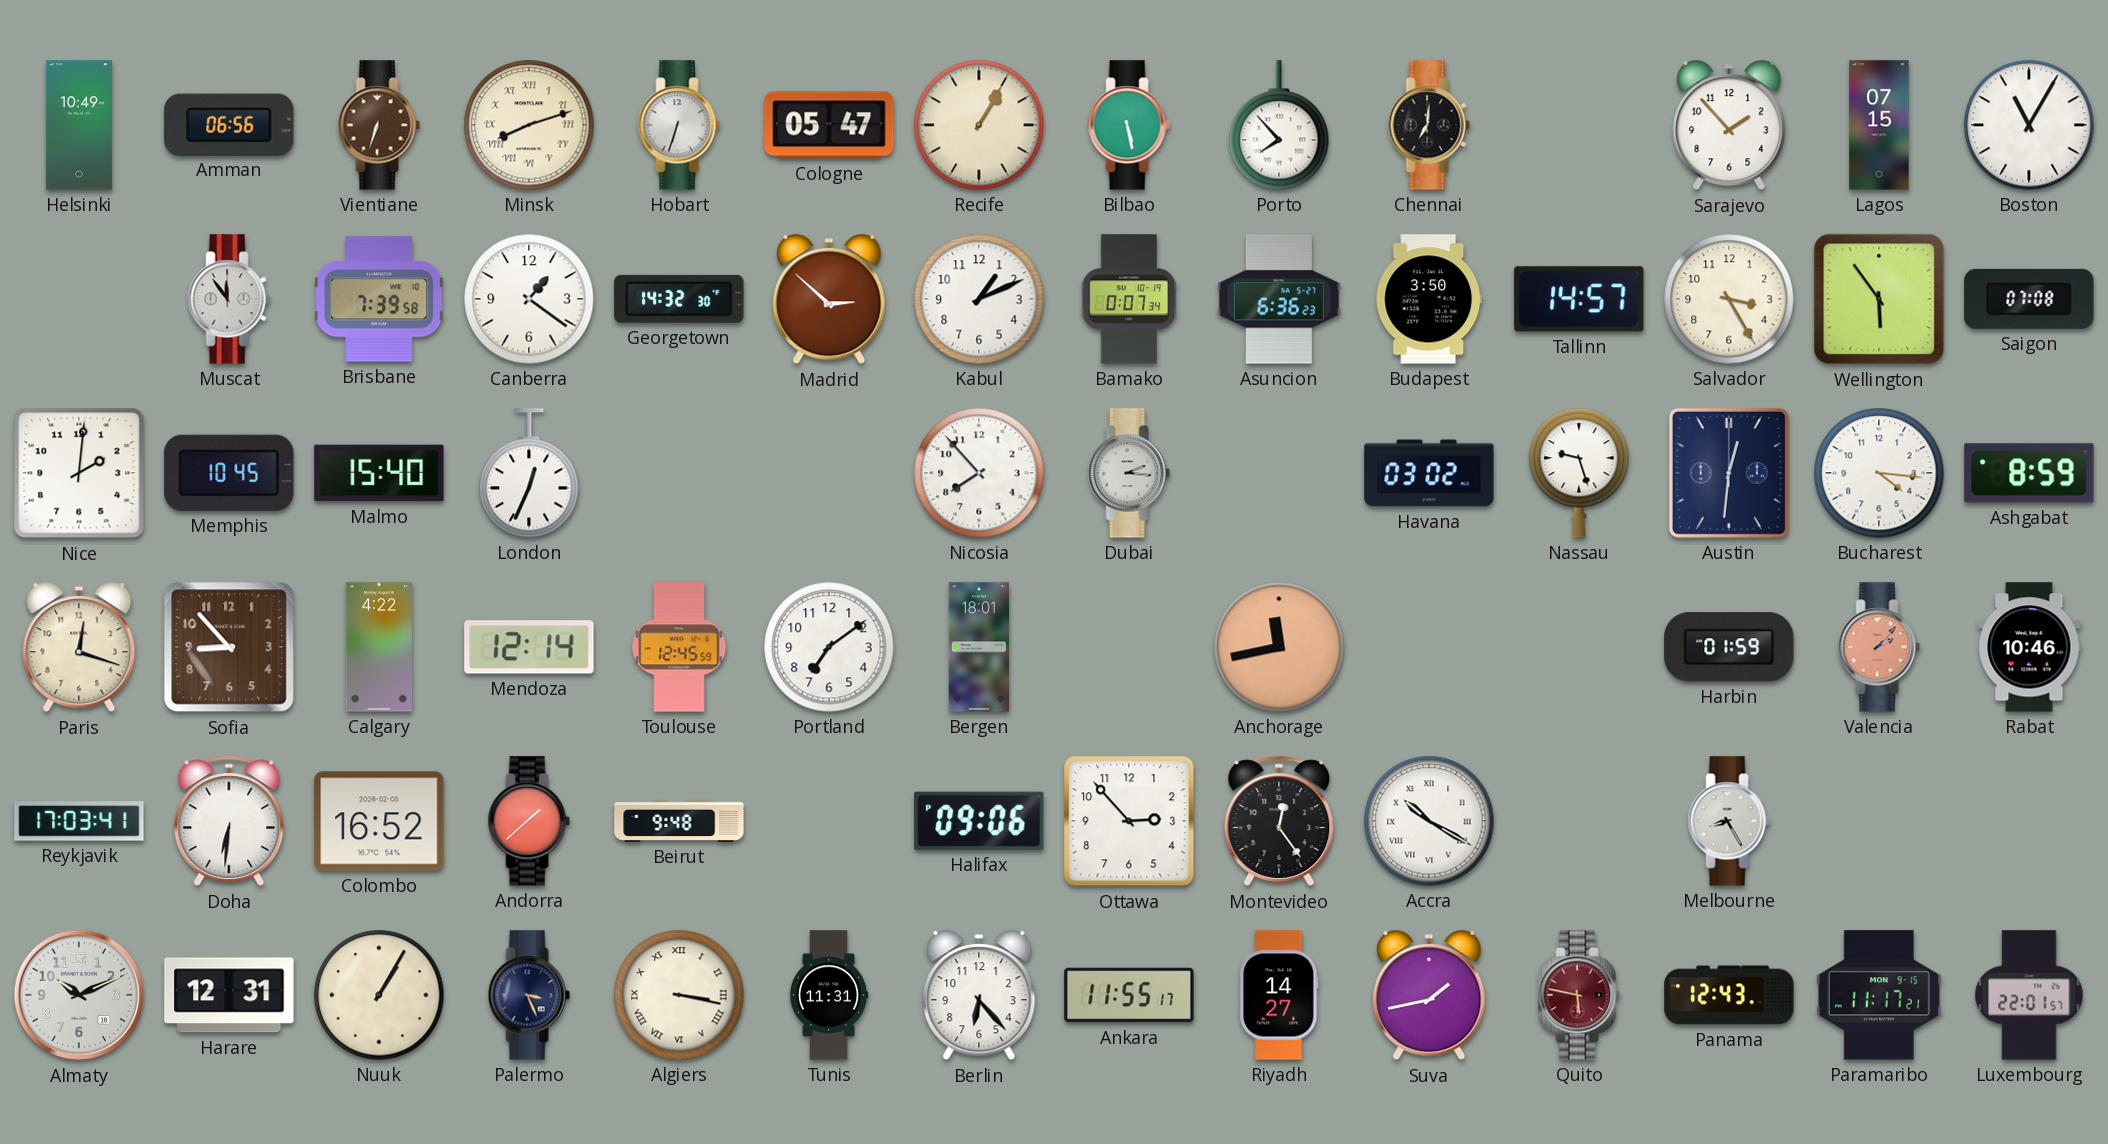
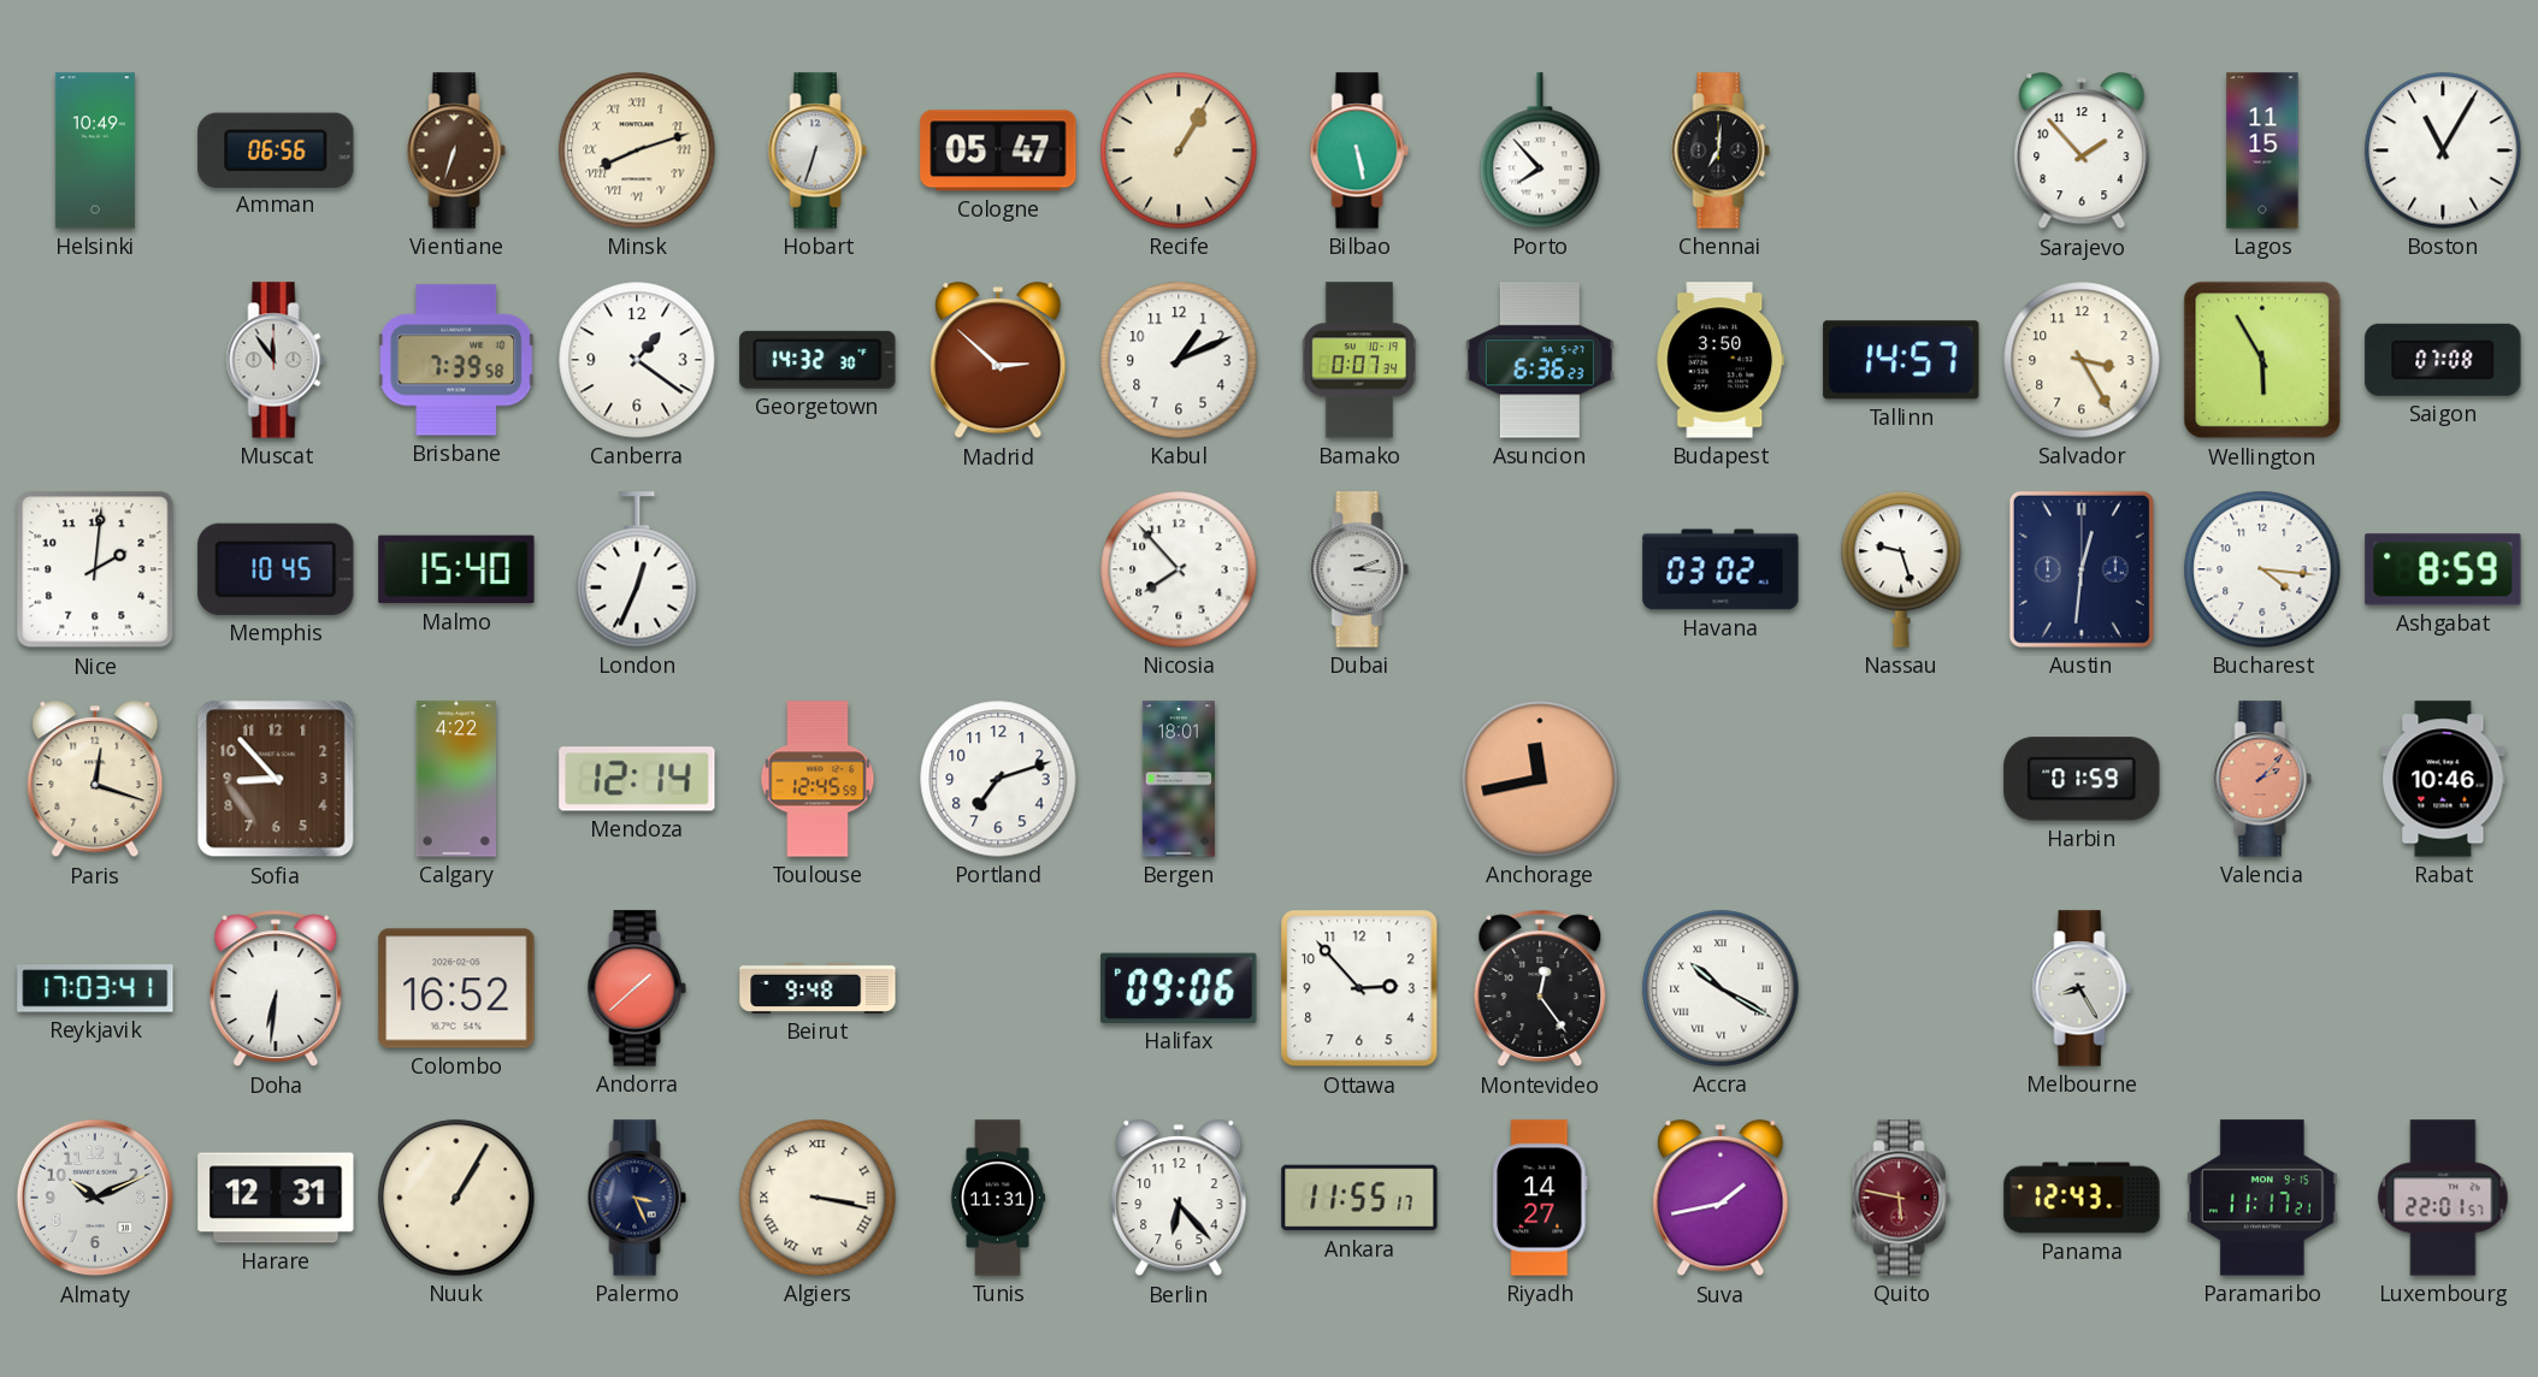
Lagos: 07:15 -> 11:15
Wellington: 5:54 -> 5:55
Portland: 7:09 -> 7:12
